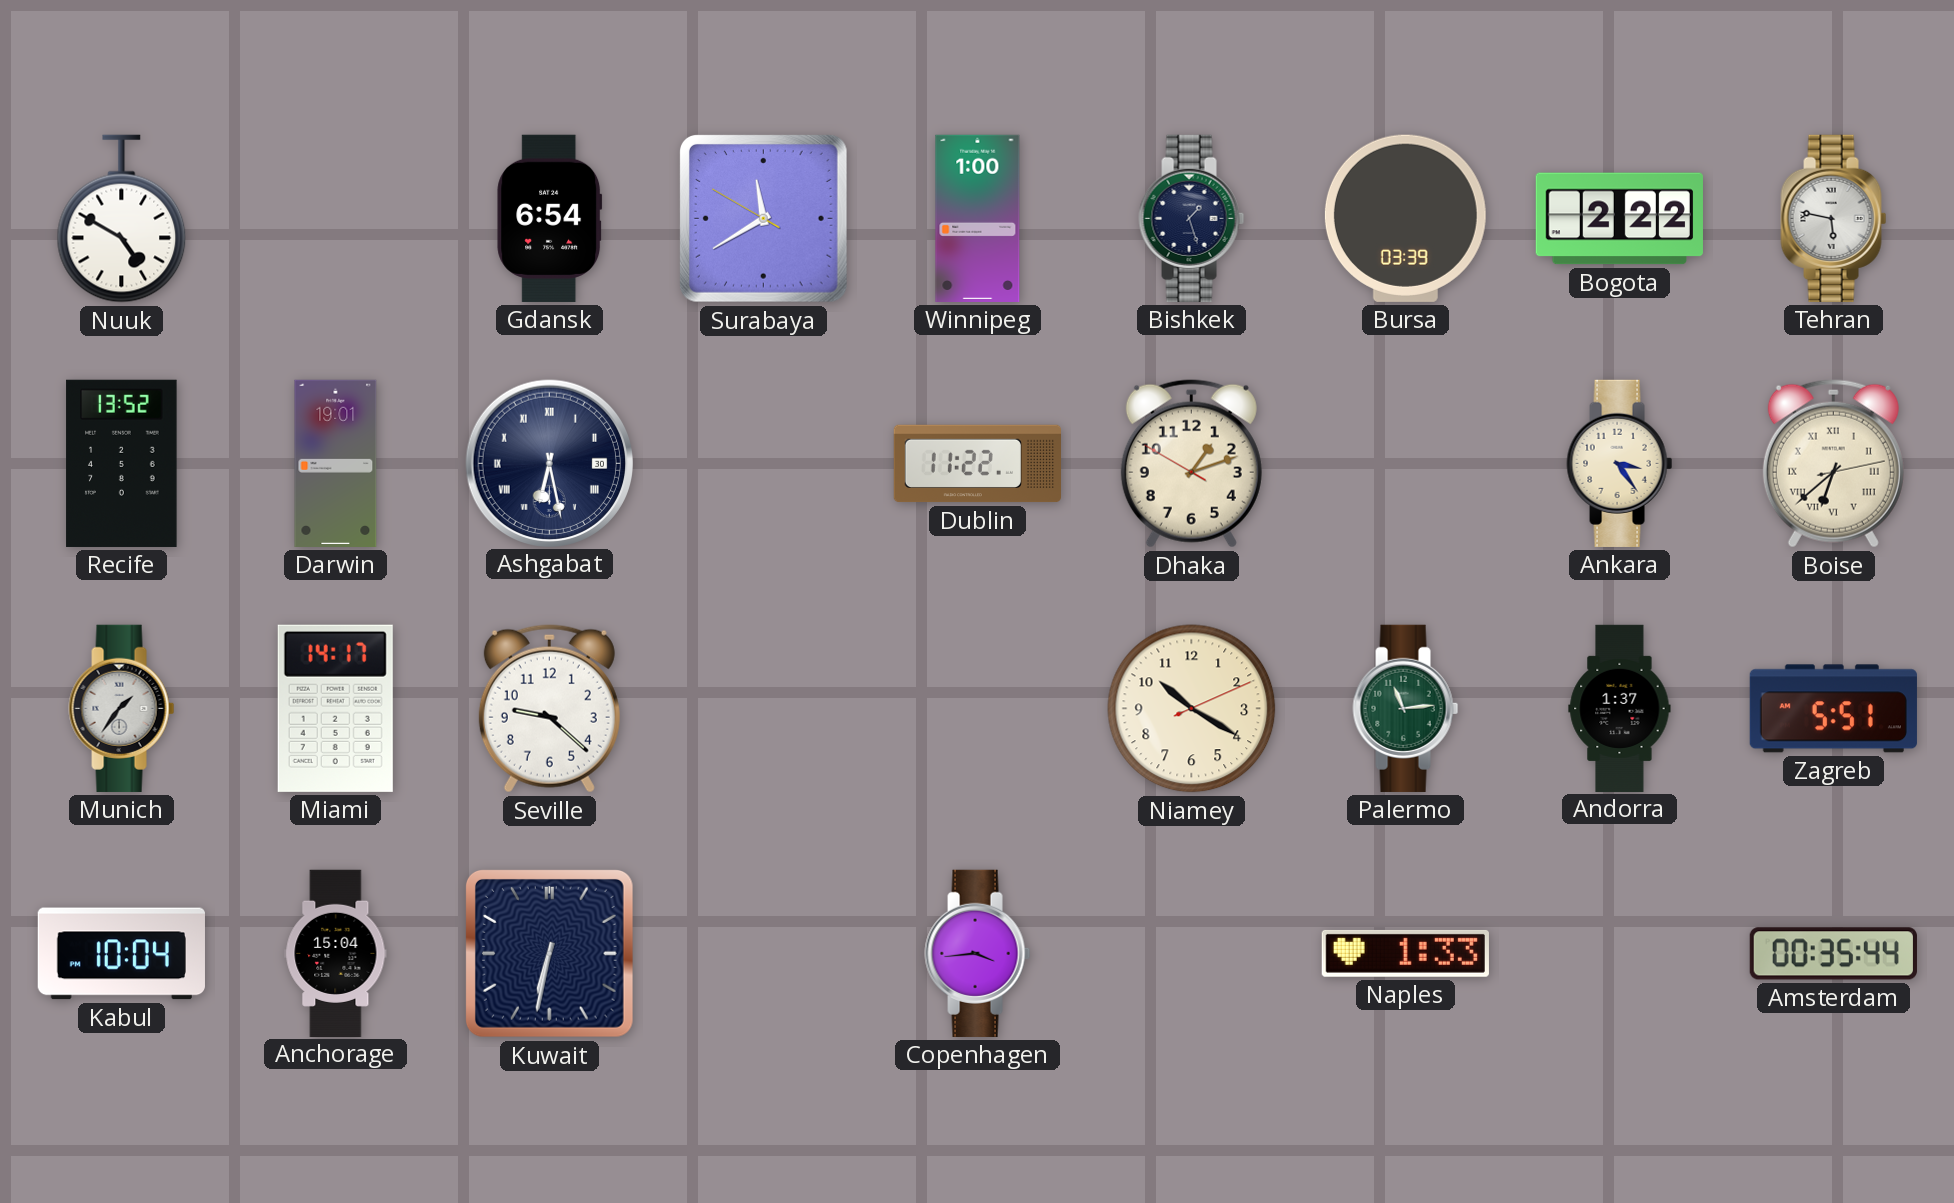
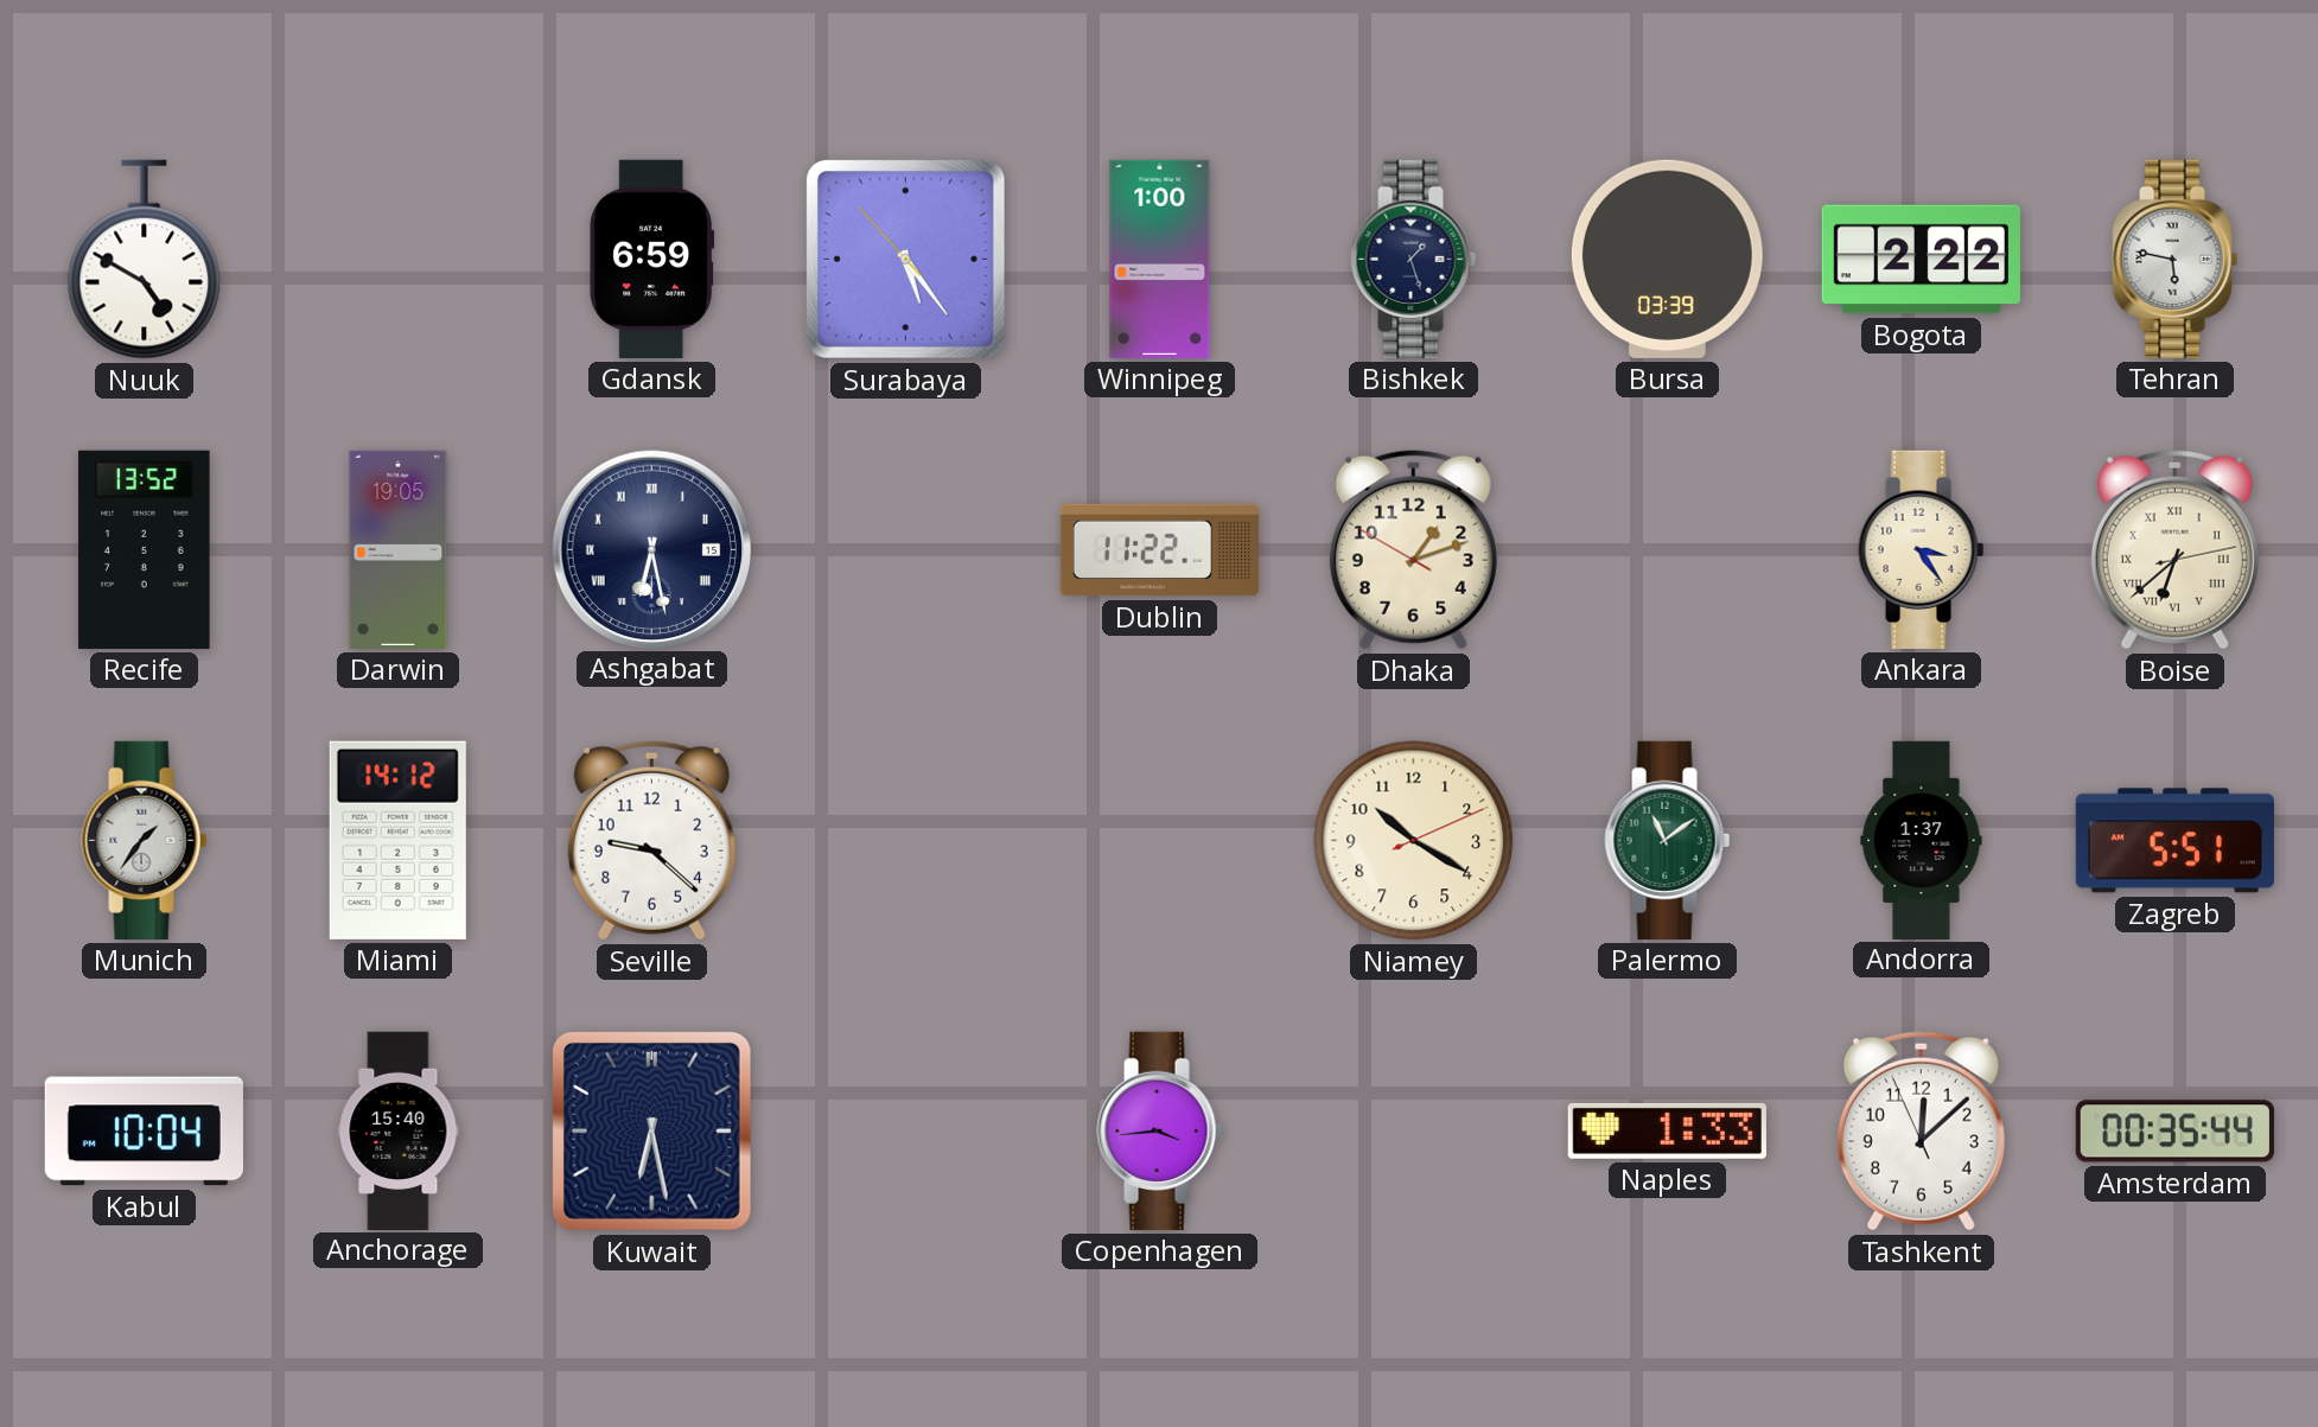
Gdansk: 6:54 -> 6:59
Surabaya: 11:39 -> 5:23
Darwin: 19:01 -> 19:05
Ashgabat date: 30 -> 15
Miami: 14:17 -> 14:12
Palermo: 11:14 -> 11:09
Anchorage: 15:04 -> 15:40
Kuwait: 6:32 -> 6:28
Tashkent: none -> 12:07
